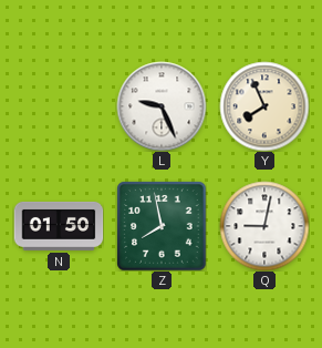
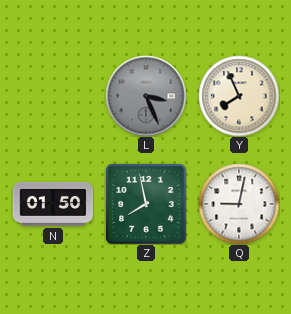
L: 9:26 -> 3:26
L dial: white -> grey
